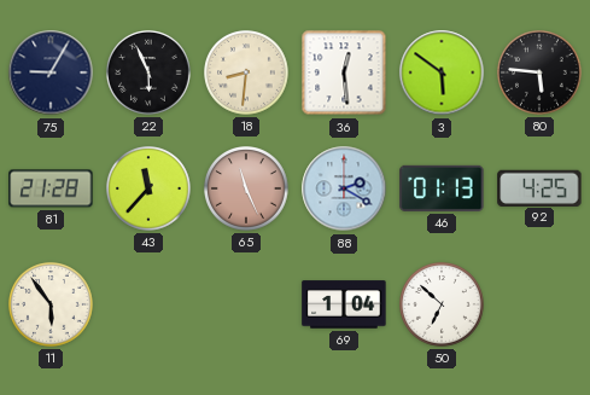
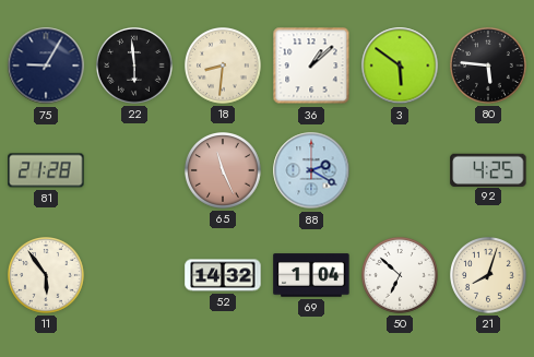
22: 5:56 -> 5:59
36: 12:29 -> 1:08
43: 11:37 -> none
46: 01:13 -> none
52: none -> 14:32
21: none -> 8:03
